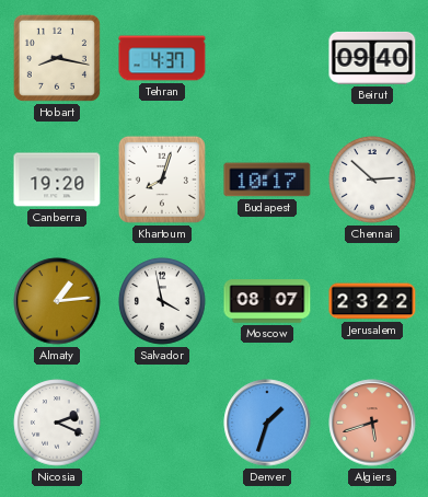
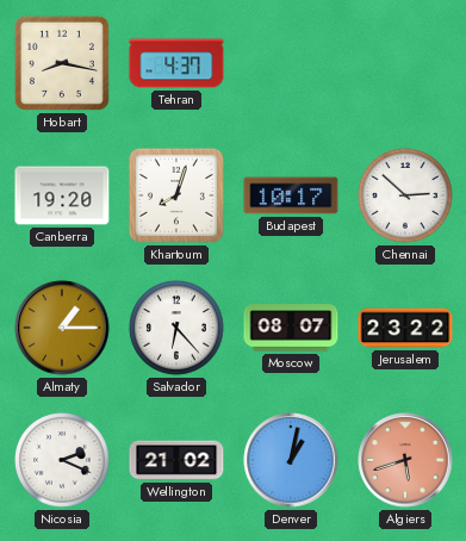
Beirut: 09:40 -> none
Almaty: 1:14 -> 1:15
Salvador: 3:58 -> 6:23
Wellington: none -> 21:02
Denver: 1:33 -> 1:02
